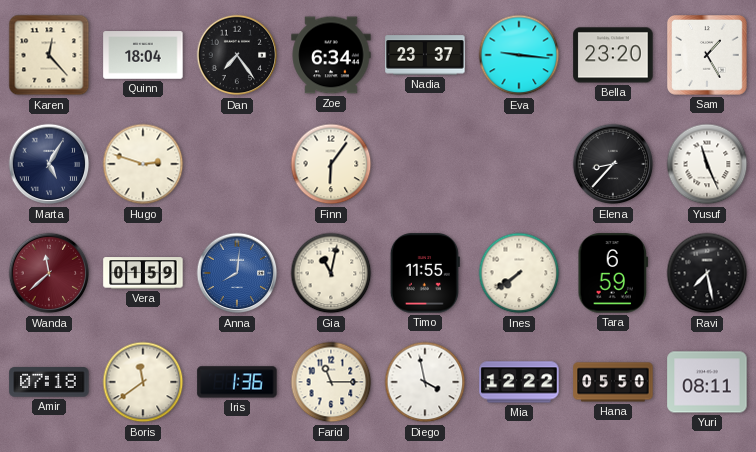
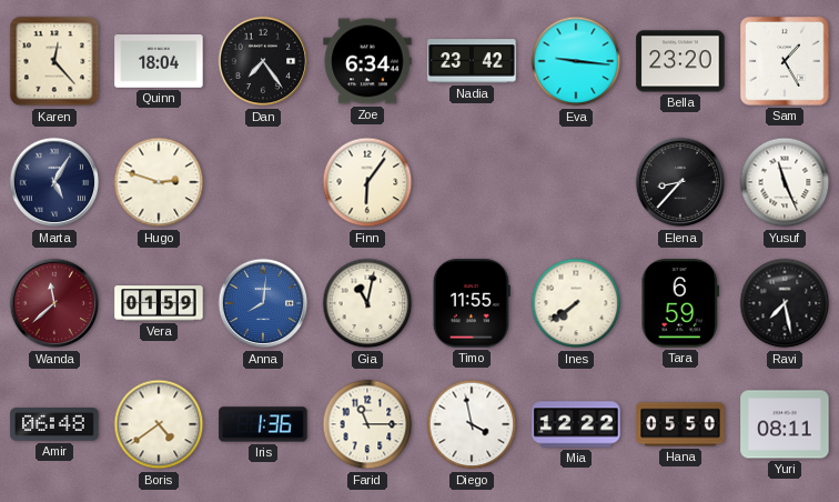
Nadia: 23:37 -> 23:42
Amir: 07:18 -> 06:48
Boris: 11:39 -> 4:39
